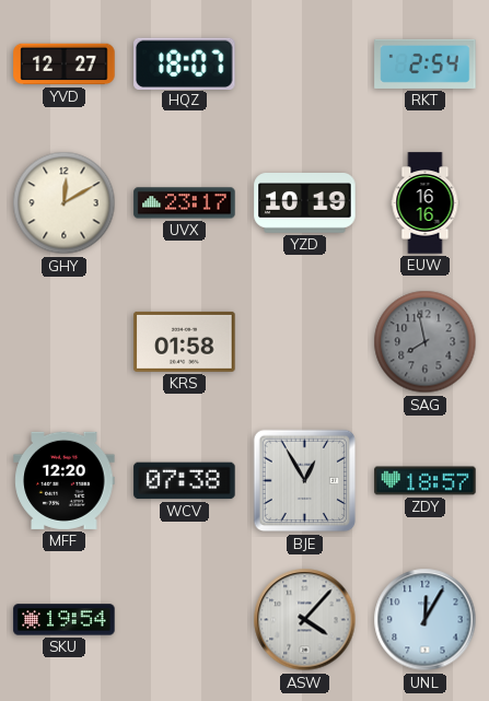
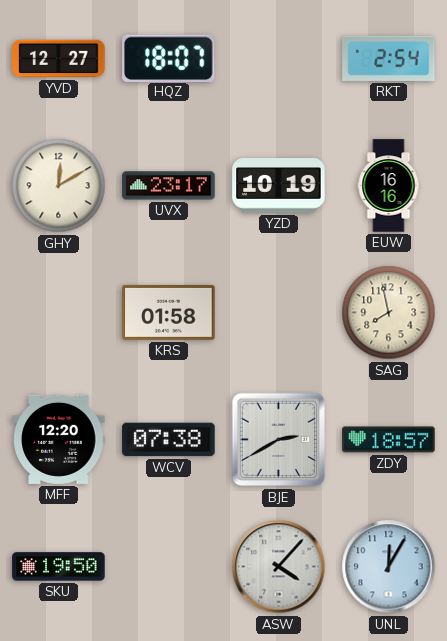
SAG dial: grey -> cream
BJE: 12:55 -> 2:40
SKU: 19:54 -> 19:50
